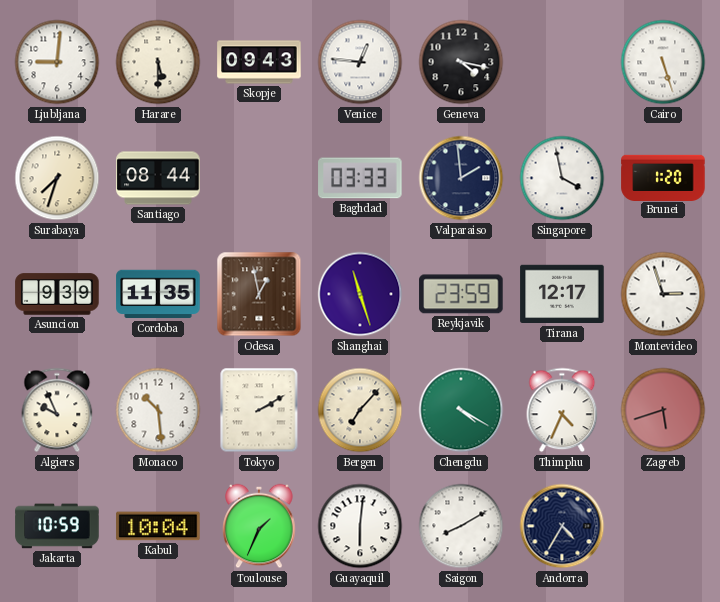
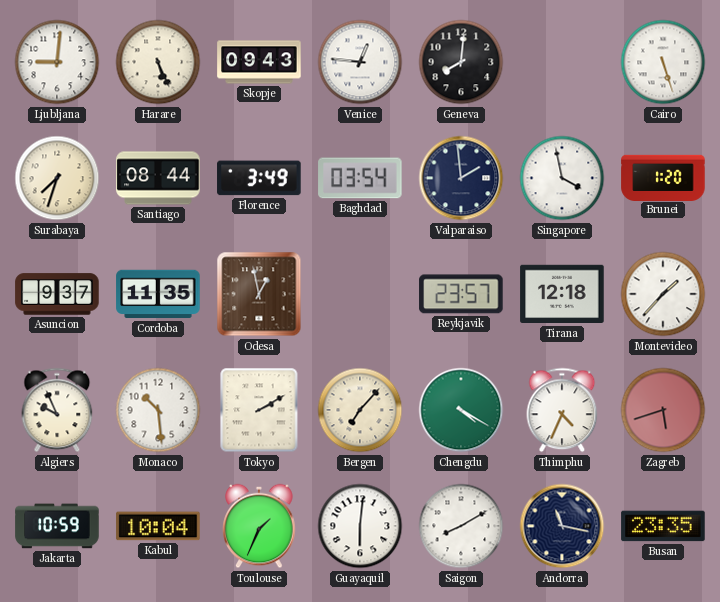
Harare: 5:30 -> 5:26
Geneva: 4:17 -> 8:01
Florence: none -> 3:49
Baghdad: 03:33 -> 03:54
Asuncion: 9:39 -> 9:37
Shanghai: 11:27 -> none
Reykjavik: 23:59 -> 23:57
Tirana: 12:17 -> 12:18
Montevideo: 2:57 -> 1:37
Andorra: 4:35 -> 11:17
Busan: none -> 23:35
